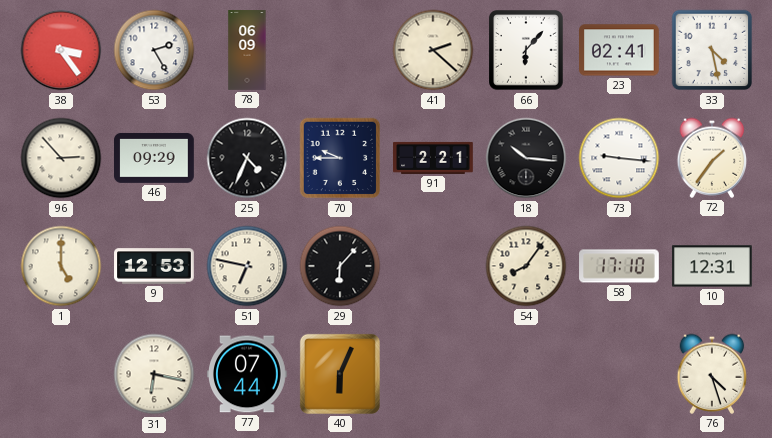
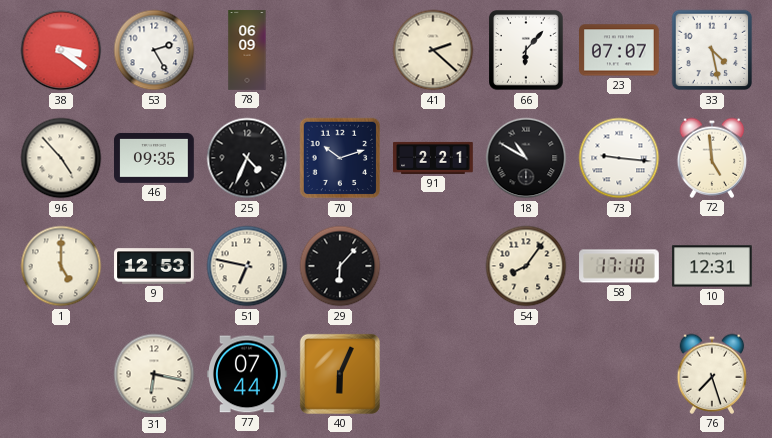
38: 3:24 -> 3:21
23: 02:41 -> 07:07
96: 2:53 -> 4:53
46: 09:29 -> 09:35
70: 9:45 -> 10:12
18: 10:16 -> 10:50
72: 1:36 -> 4:59
76: 4:27 -> 7:27
